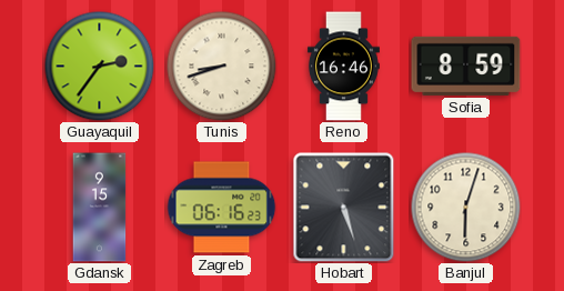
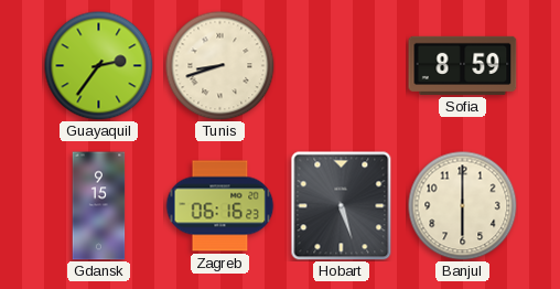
Reno: 16:46 -> none
Banjul: 6:03 -> 6:00
